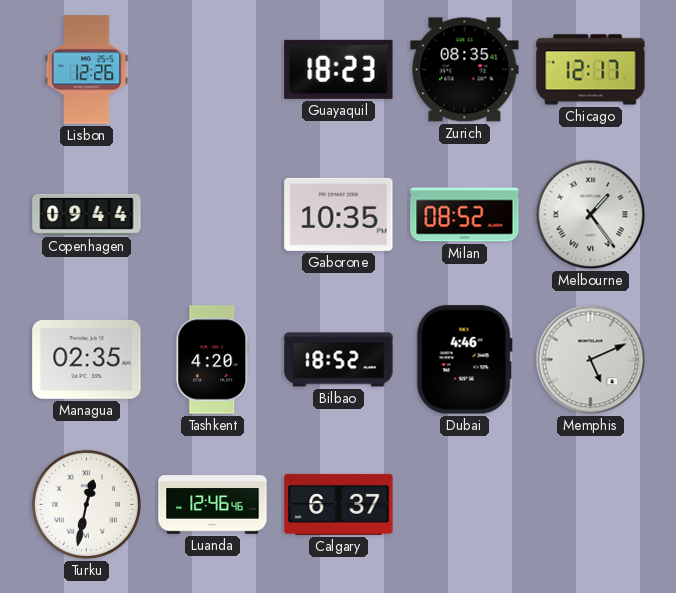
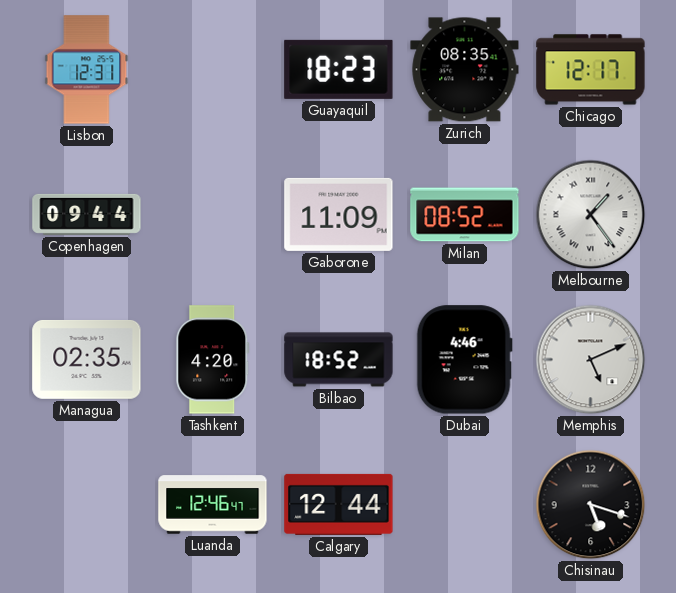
Lisbon: 12:26 -> 12:31
Gaborone: 10:35 -> 11:09
Turku: 12:32 -> none
Luanda: 12:46:46 -> 12:46:47
Calgary: 6:37 -> 12:44
Chisinau: none -> 5:18
